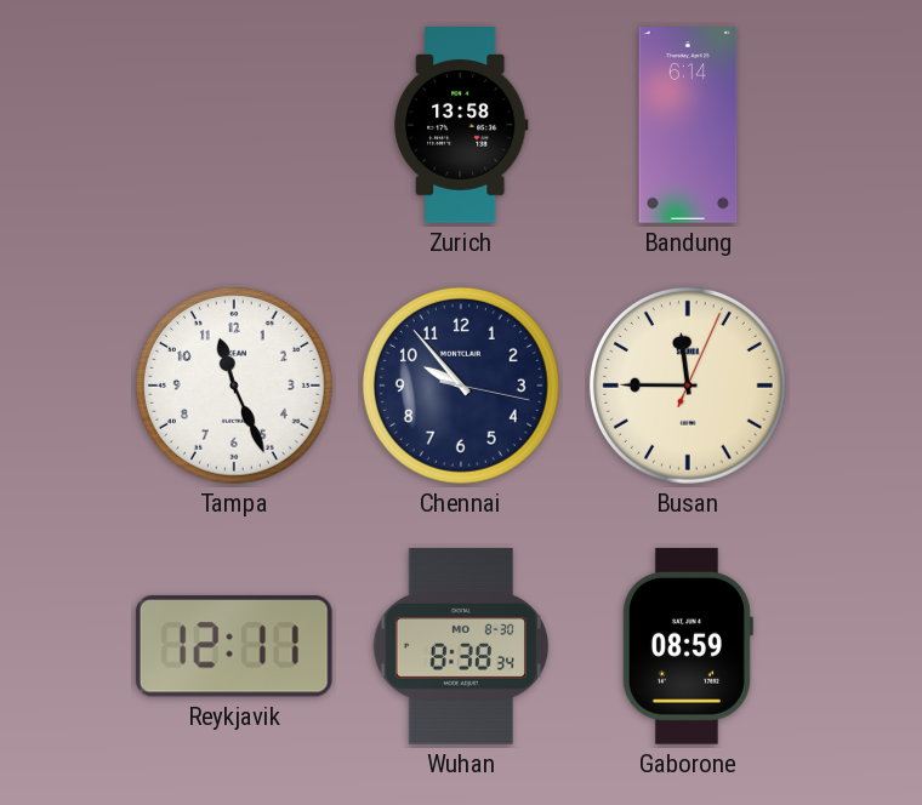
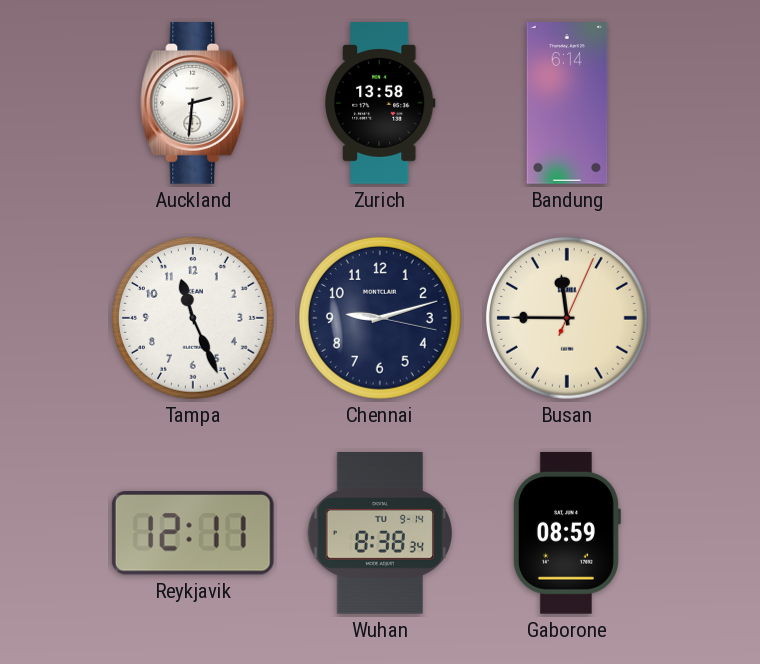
Auckland: none -> 2:31
Chennai: 9:53 -> 9:12
Wuhan date: MO 8-30 -> TU 9-14
